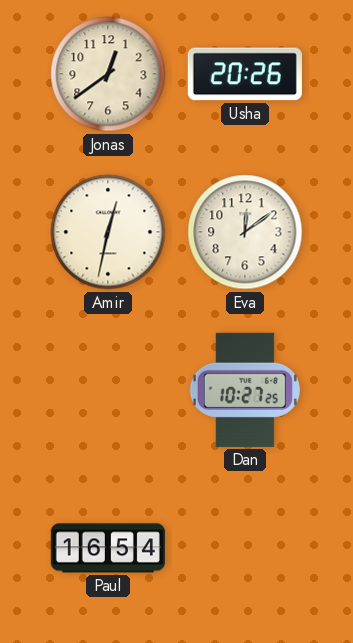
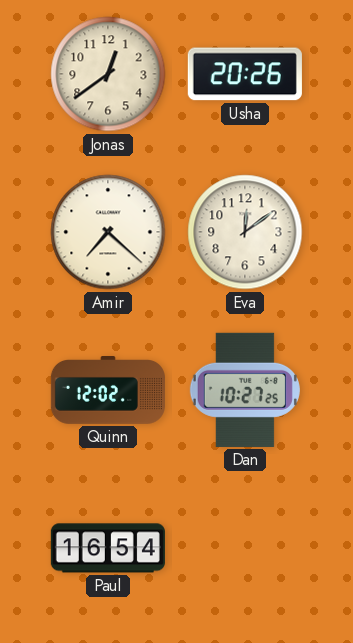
Amir: 12:32 -> 7:22
Quinn: none -> 12:02
